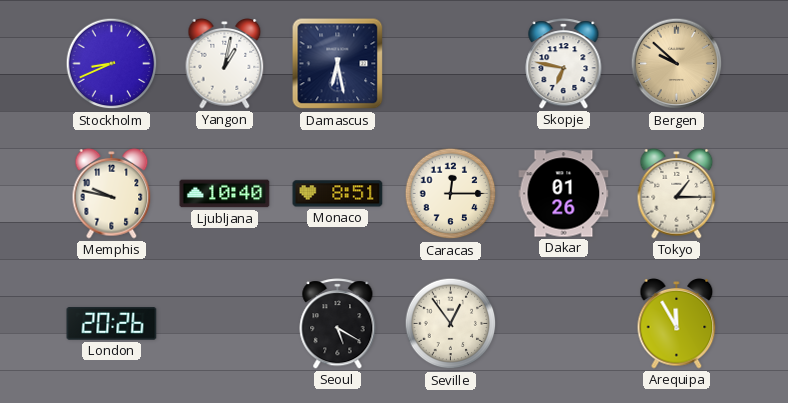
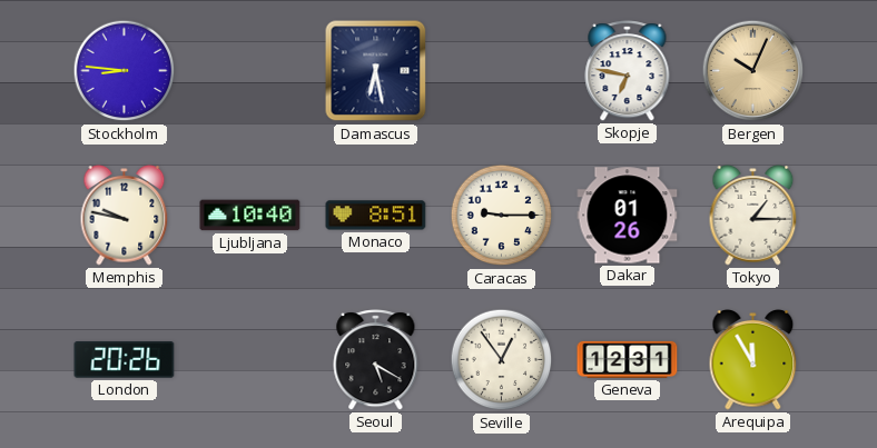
Stockholm: 8:41 -> 8:46
Yangon: 1:02 -> none
Bergen: 9:52 -> 10:04
Caracas: 12:15 -> 9:15
Geneva: none -> 12:31
